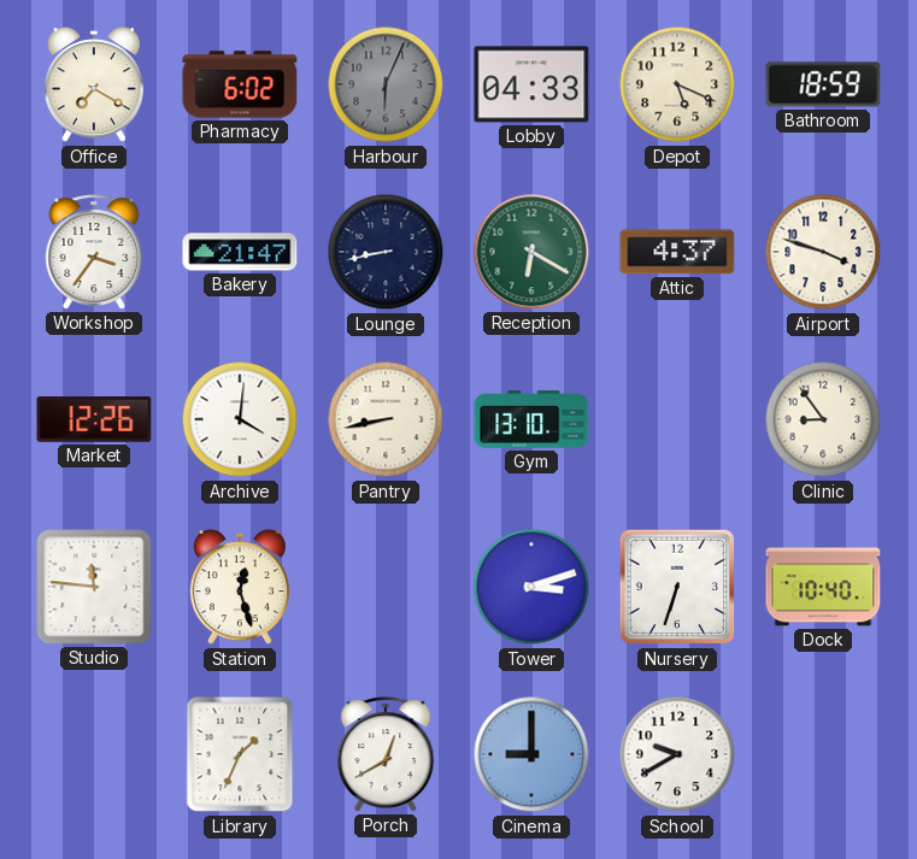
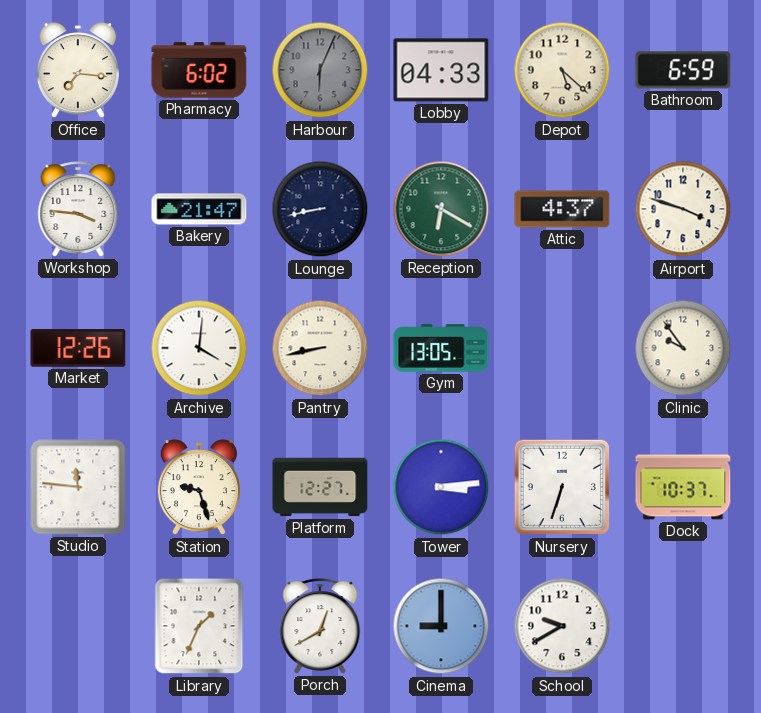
Office: 7:20 -> 7:16
Depot: 5:19 -> 5:22
Bathroom: 18:59 -> 6:59
Workshop: 3:36 -> 3:46
Gym: 13:10 -> 13:05
Clinic: 8:54 -> 9:54
Station: 12:27 -> 9:27
Platform: none -> 12:27
Tower: 3:12 -> 3:14
Dock: 10:40 -> 10:37
